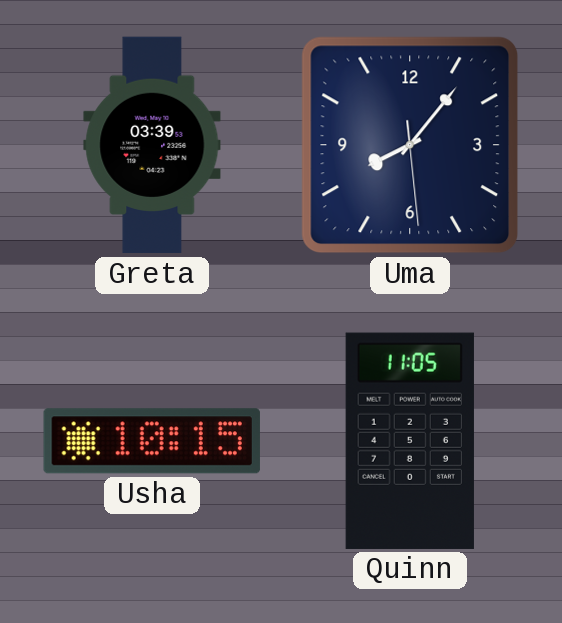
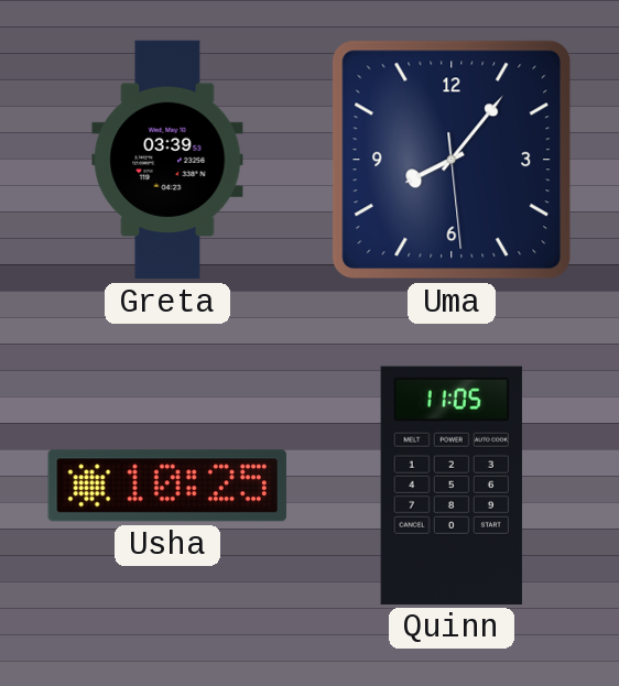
Usha: 10:15 -> 10:25
